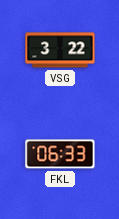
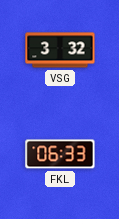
VSG: 3:22 -> 3:32
